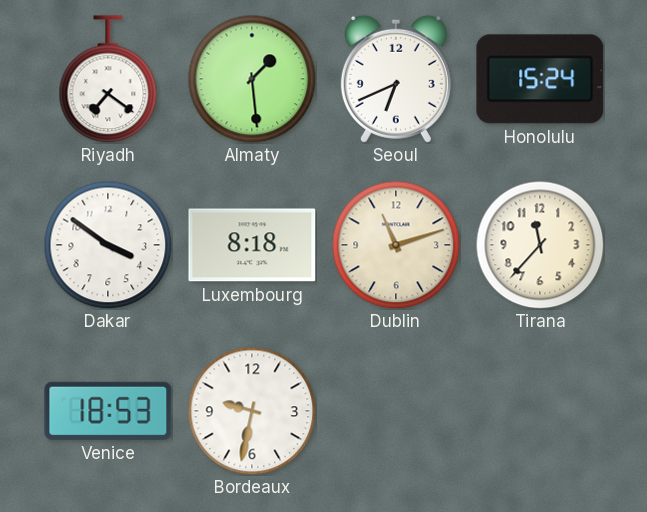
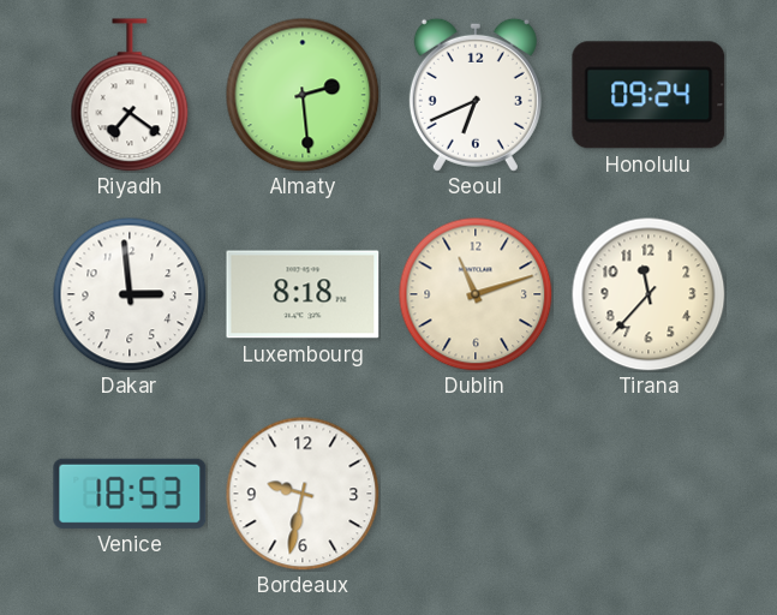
Almaty: 1:29 -> 2:29
Honolulu: 15:24 -> 09:24
Dakar: 3:51 -> 2:59
